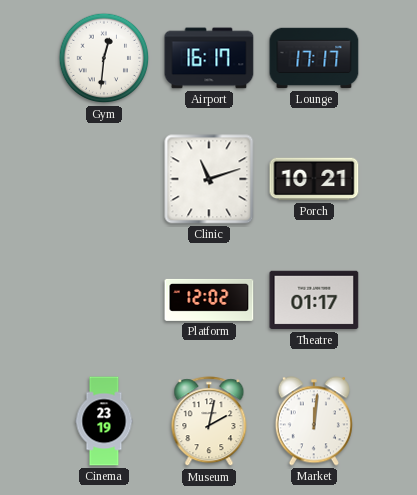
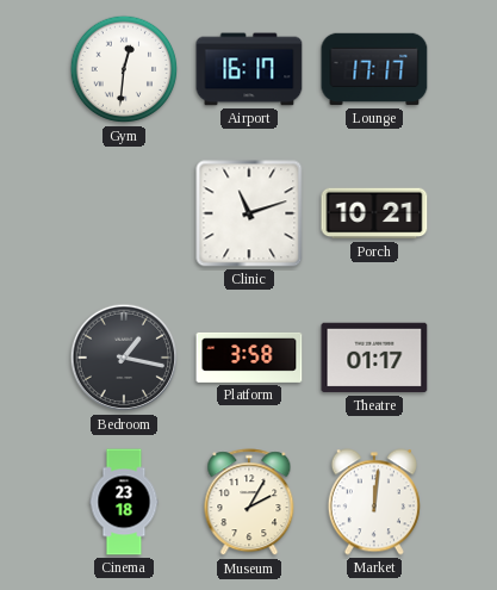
Bedroom: none -> 1:17
Platform: 12:02 -> 3:58
Cinema: 23:19 -> 23:18
Museum: 2:02 -> 2:05
